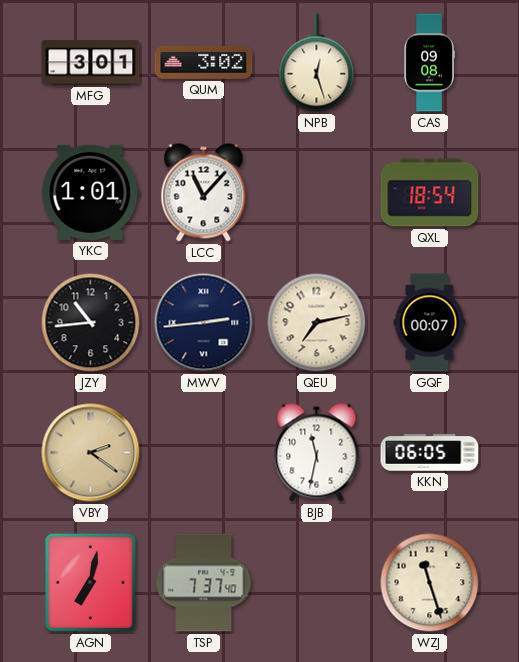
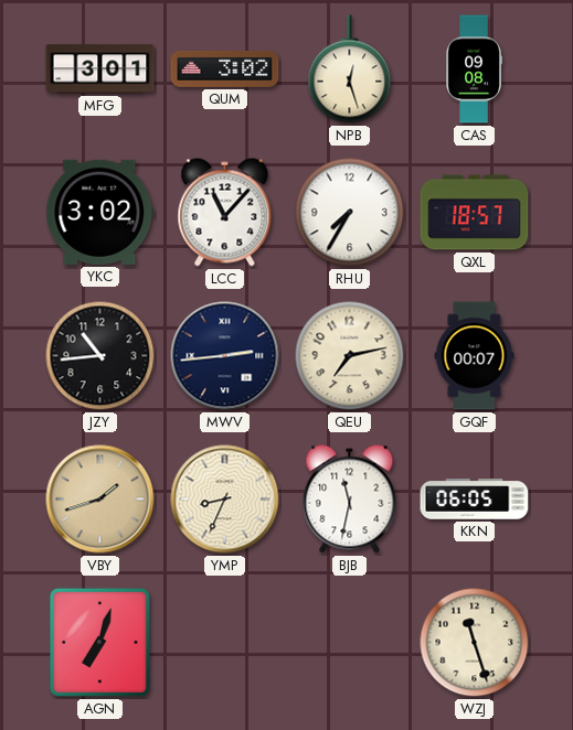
YKC: 1:01 -> 3:02
RHU: none -> 7:35
QXL: 18:54 -> 18:57
VBY: 2:21 -> 1:42
YMP: none -> 8:34
AGN: 7:02 -> 7:03
TSP: 7:37 -> none
